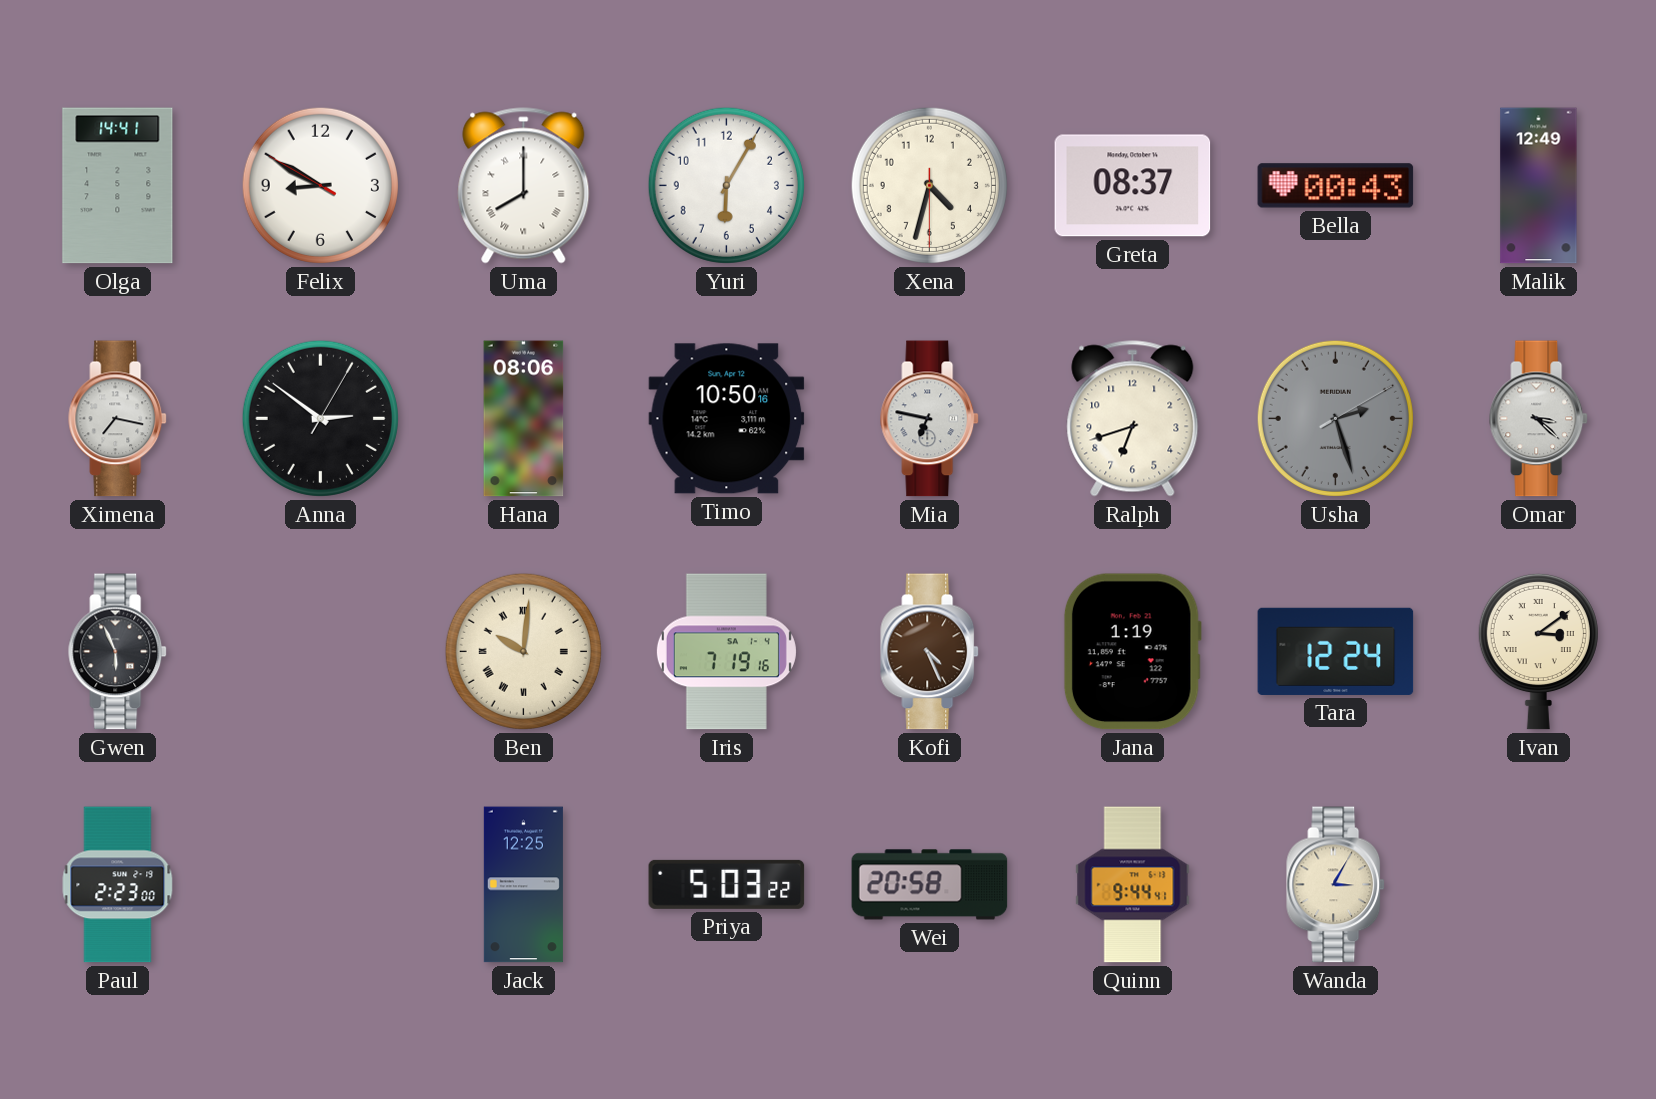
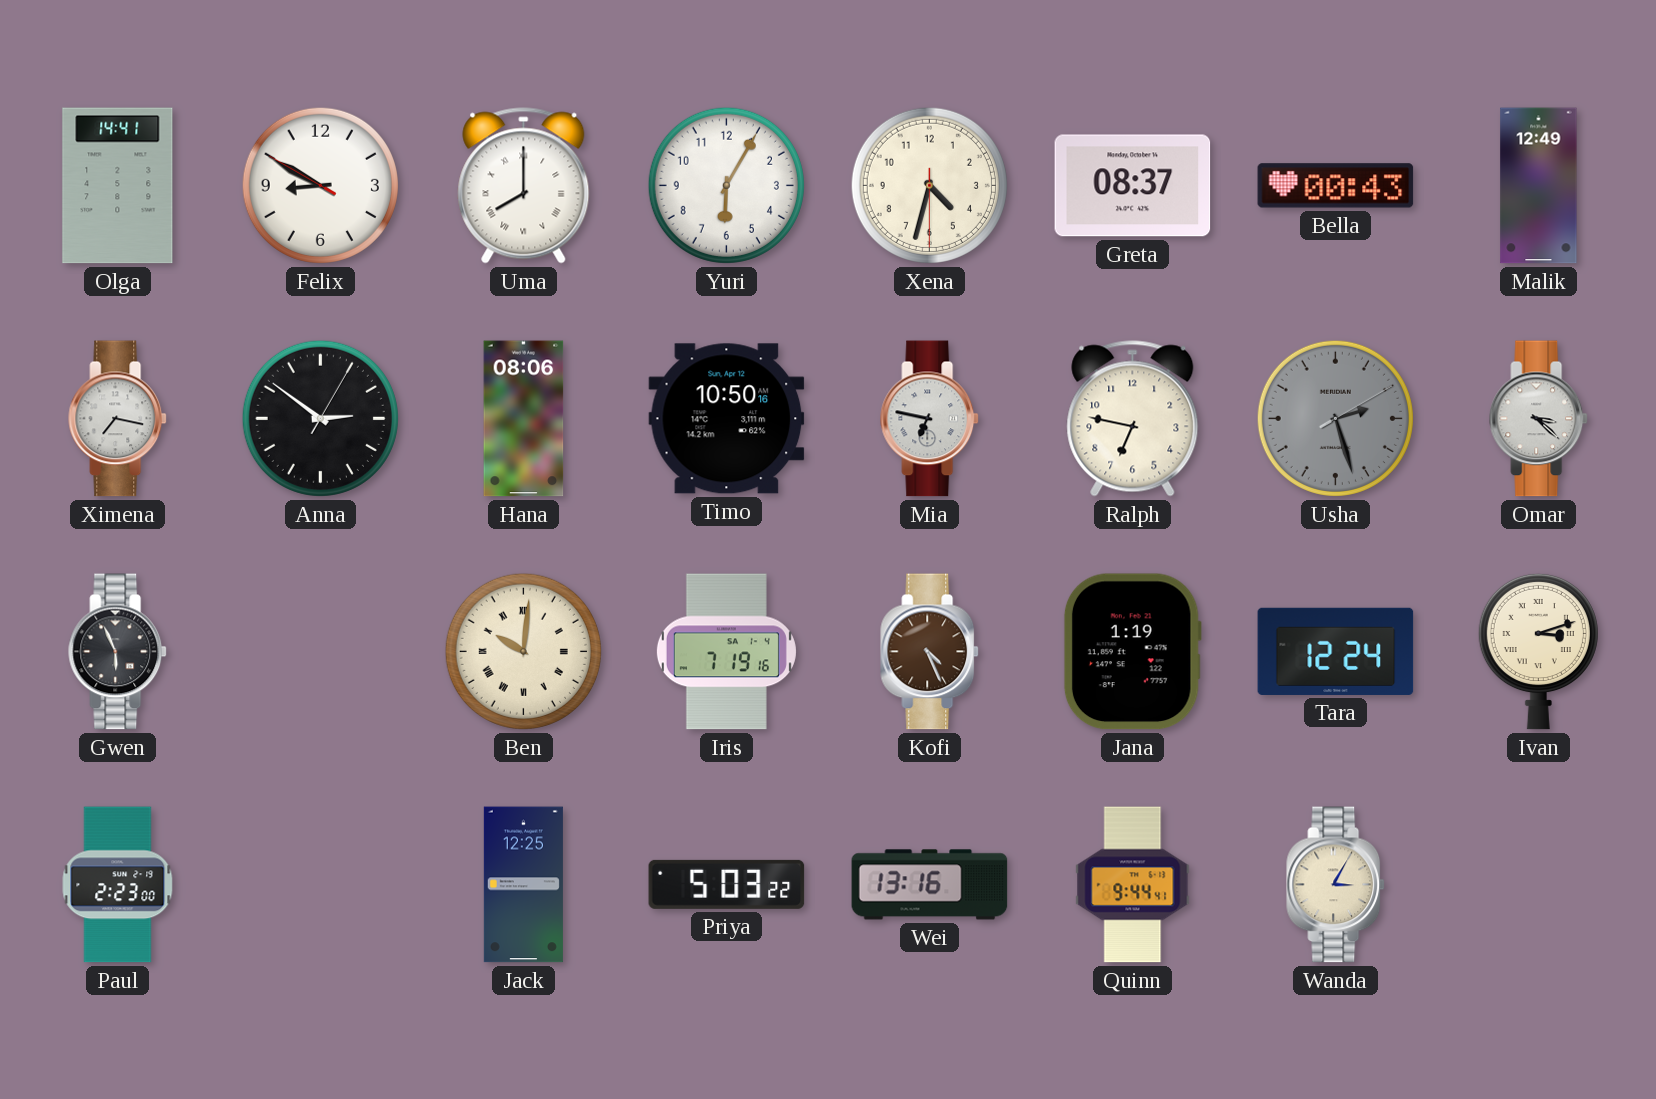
Ralph: 6:42 -> 6:47
Ivan: 3:09 -> 3:12
Wei: 20:58 -> 13:16
